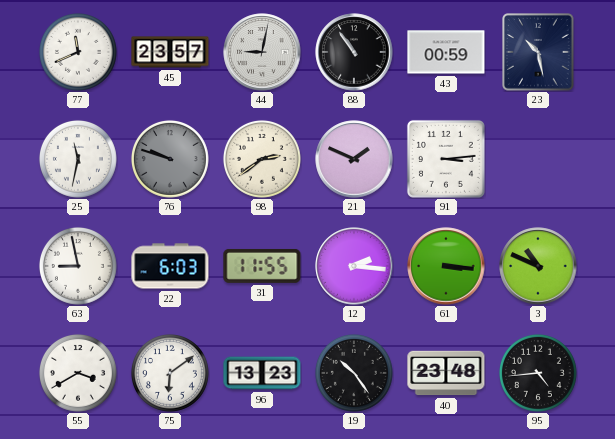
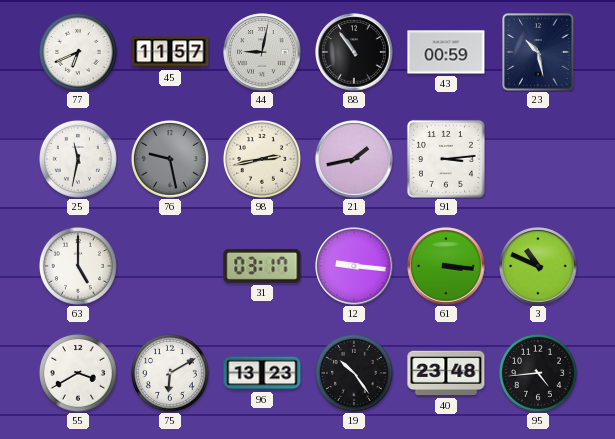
77: 11:41 -> 6:41
45: 23:57 -> 11:57
76: 9:48 -> 9:28
98: 2:39 -> 2:43
21: 1:49 -> 1:43
63: 8:58 -> 5:00
22: 6:03 -> none
31: 11:55 -> 03:17
12: 2:16 -> 9:16
75: 6:09 -> 6:10
